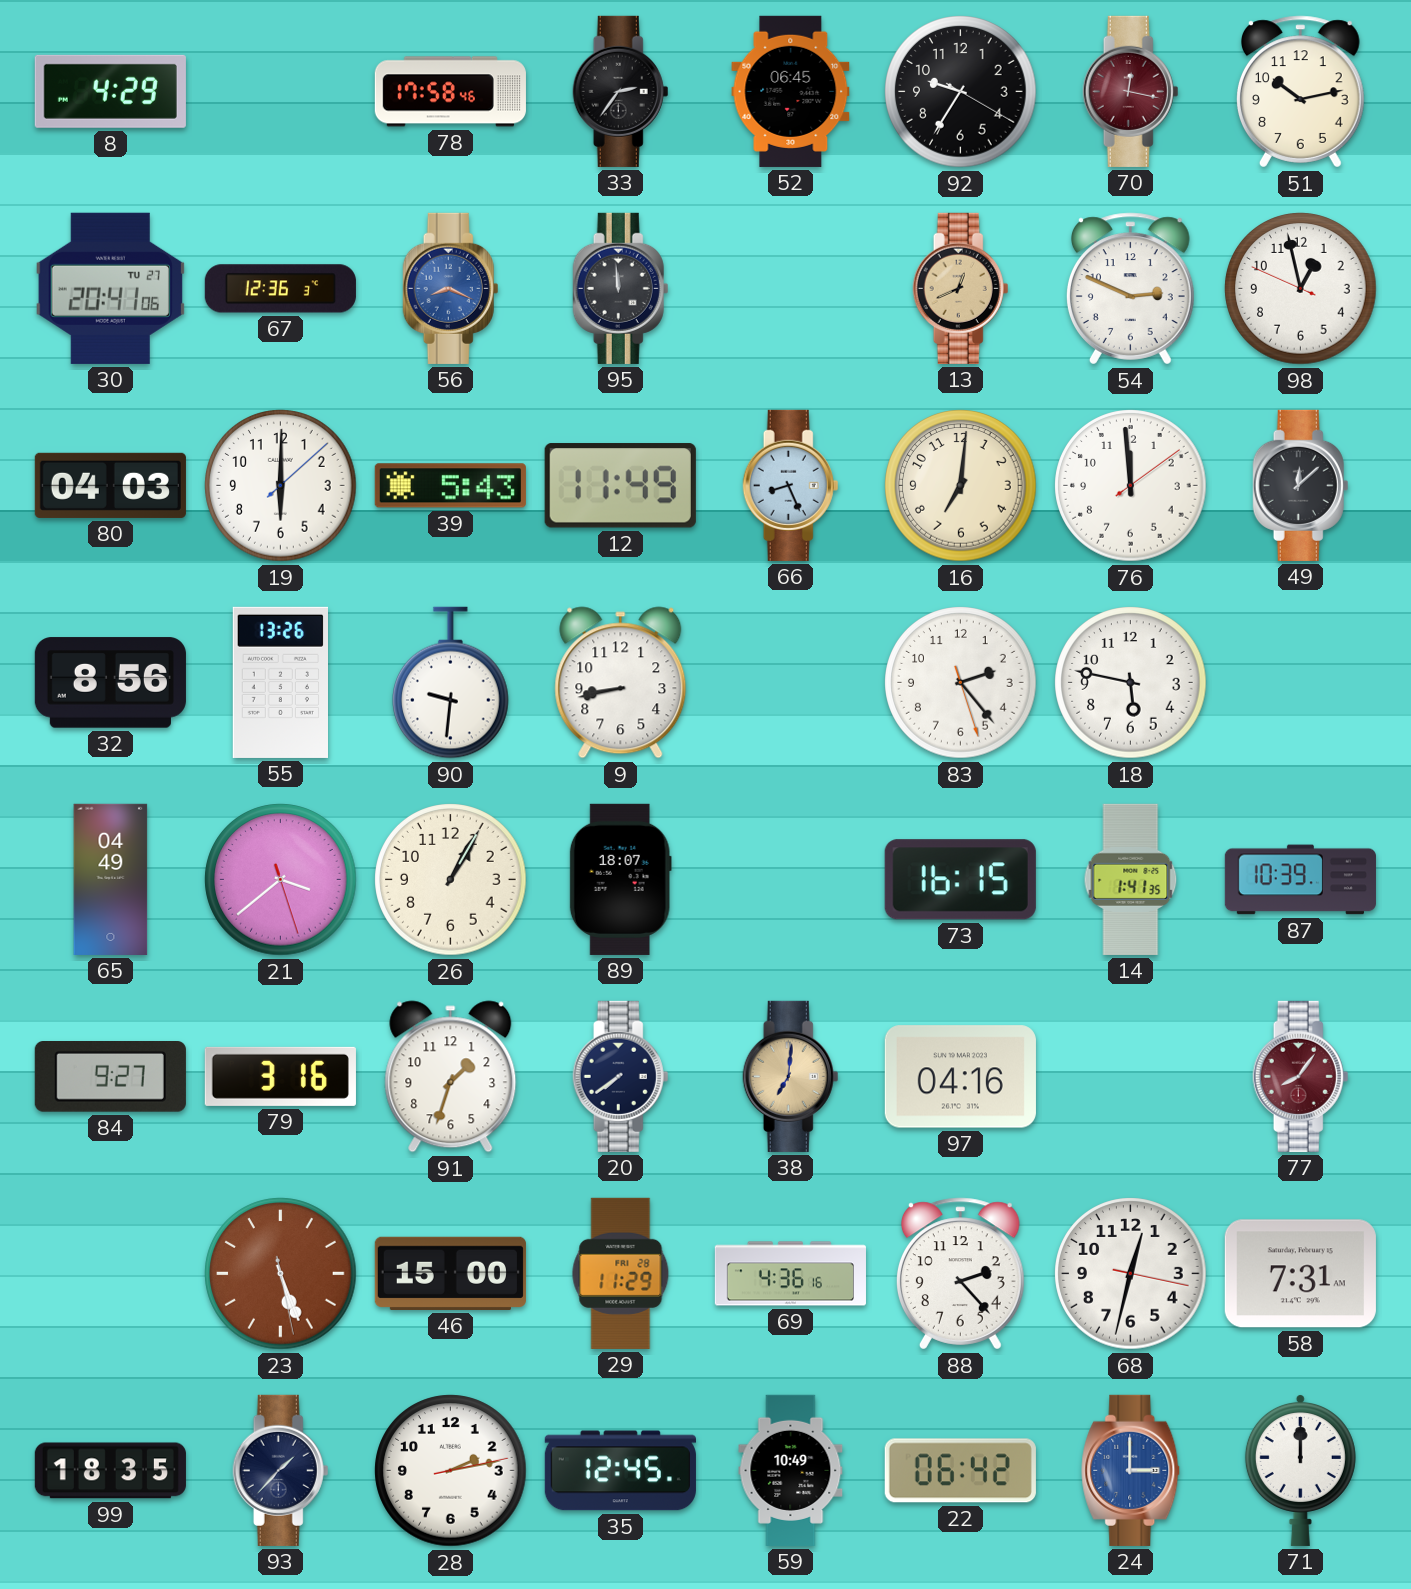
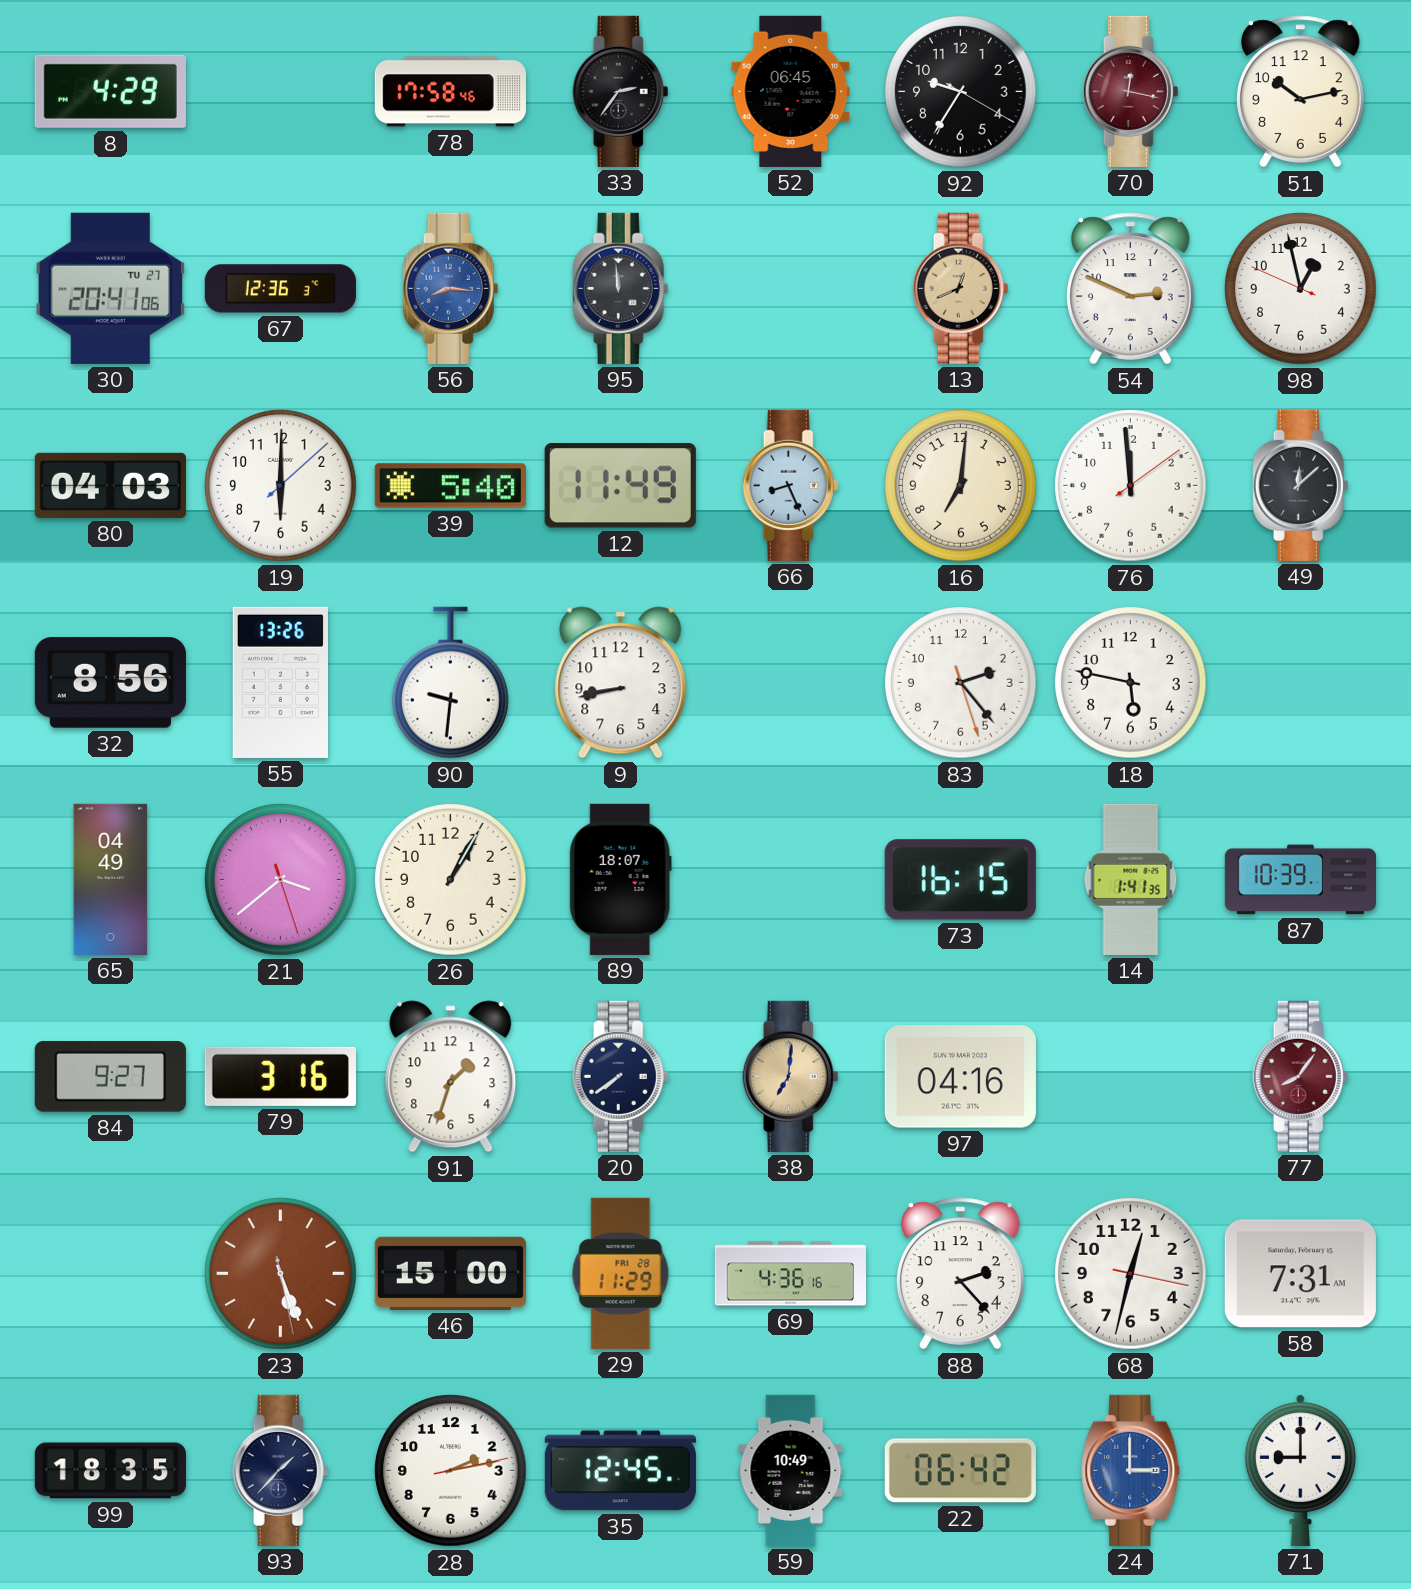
56: 8:19 -> 8:16
39: 5:43 -> 5:40
71: 12:00 -> 9:00
